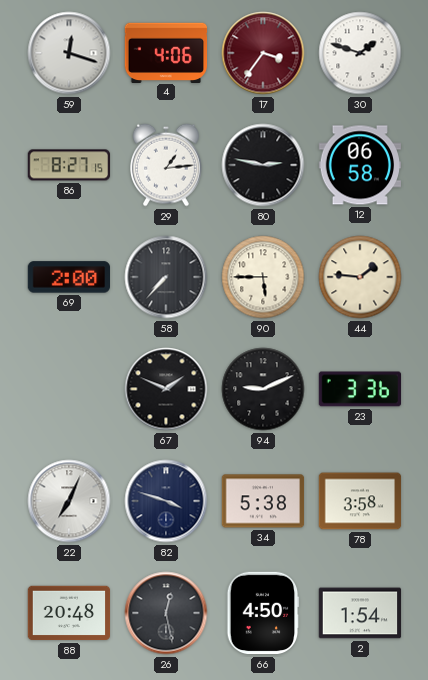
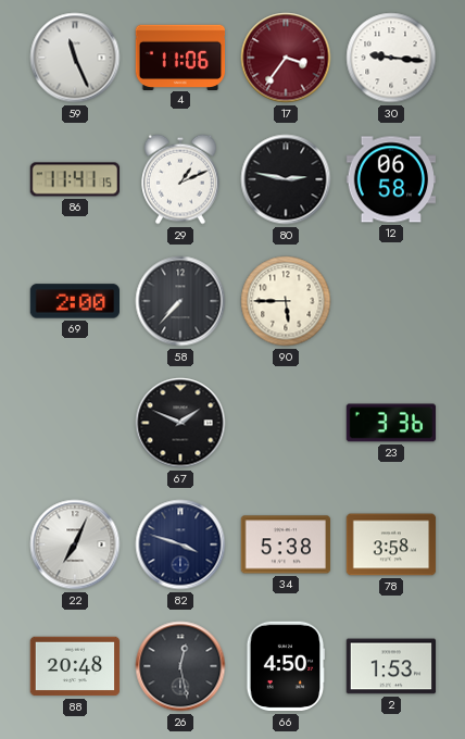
59: 12:18 -> 11:26
4: 4:06 -> 11:06
30: 1:48 -> 9:16
86: 8:27 -> 11:41
29: 1:14 -> 1:11
44: 1:46 -> none
94: 9:11 -> none
2: 1:54 -> 1:53
